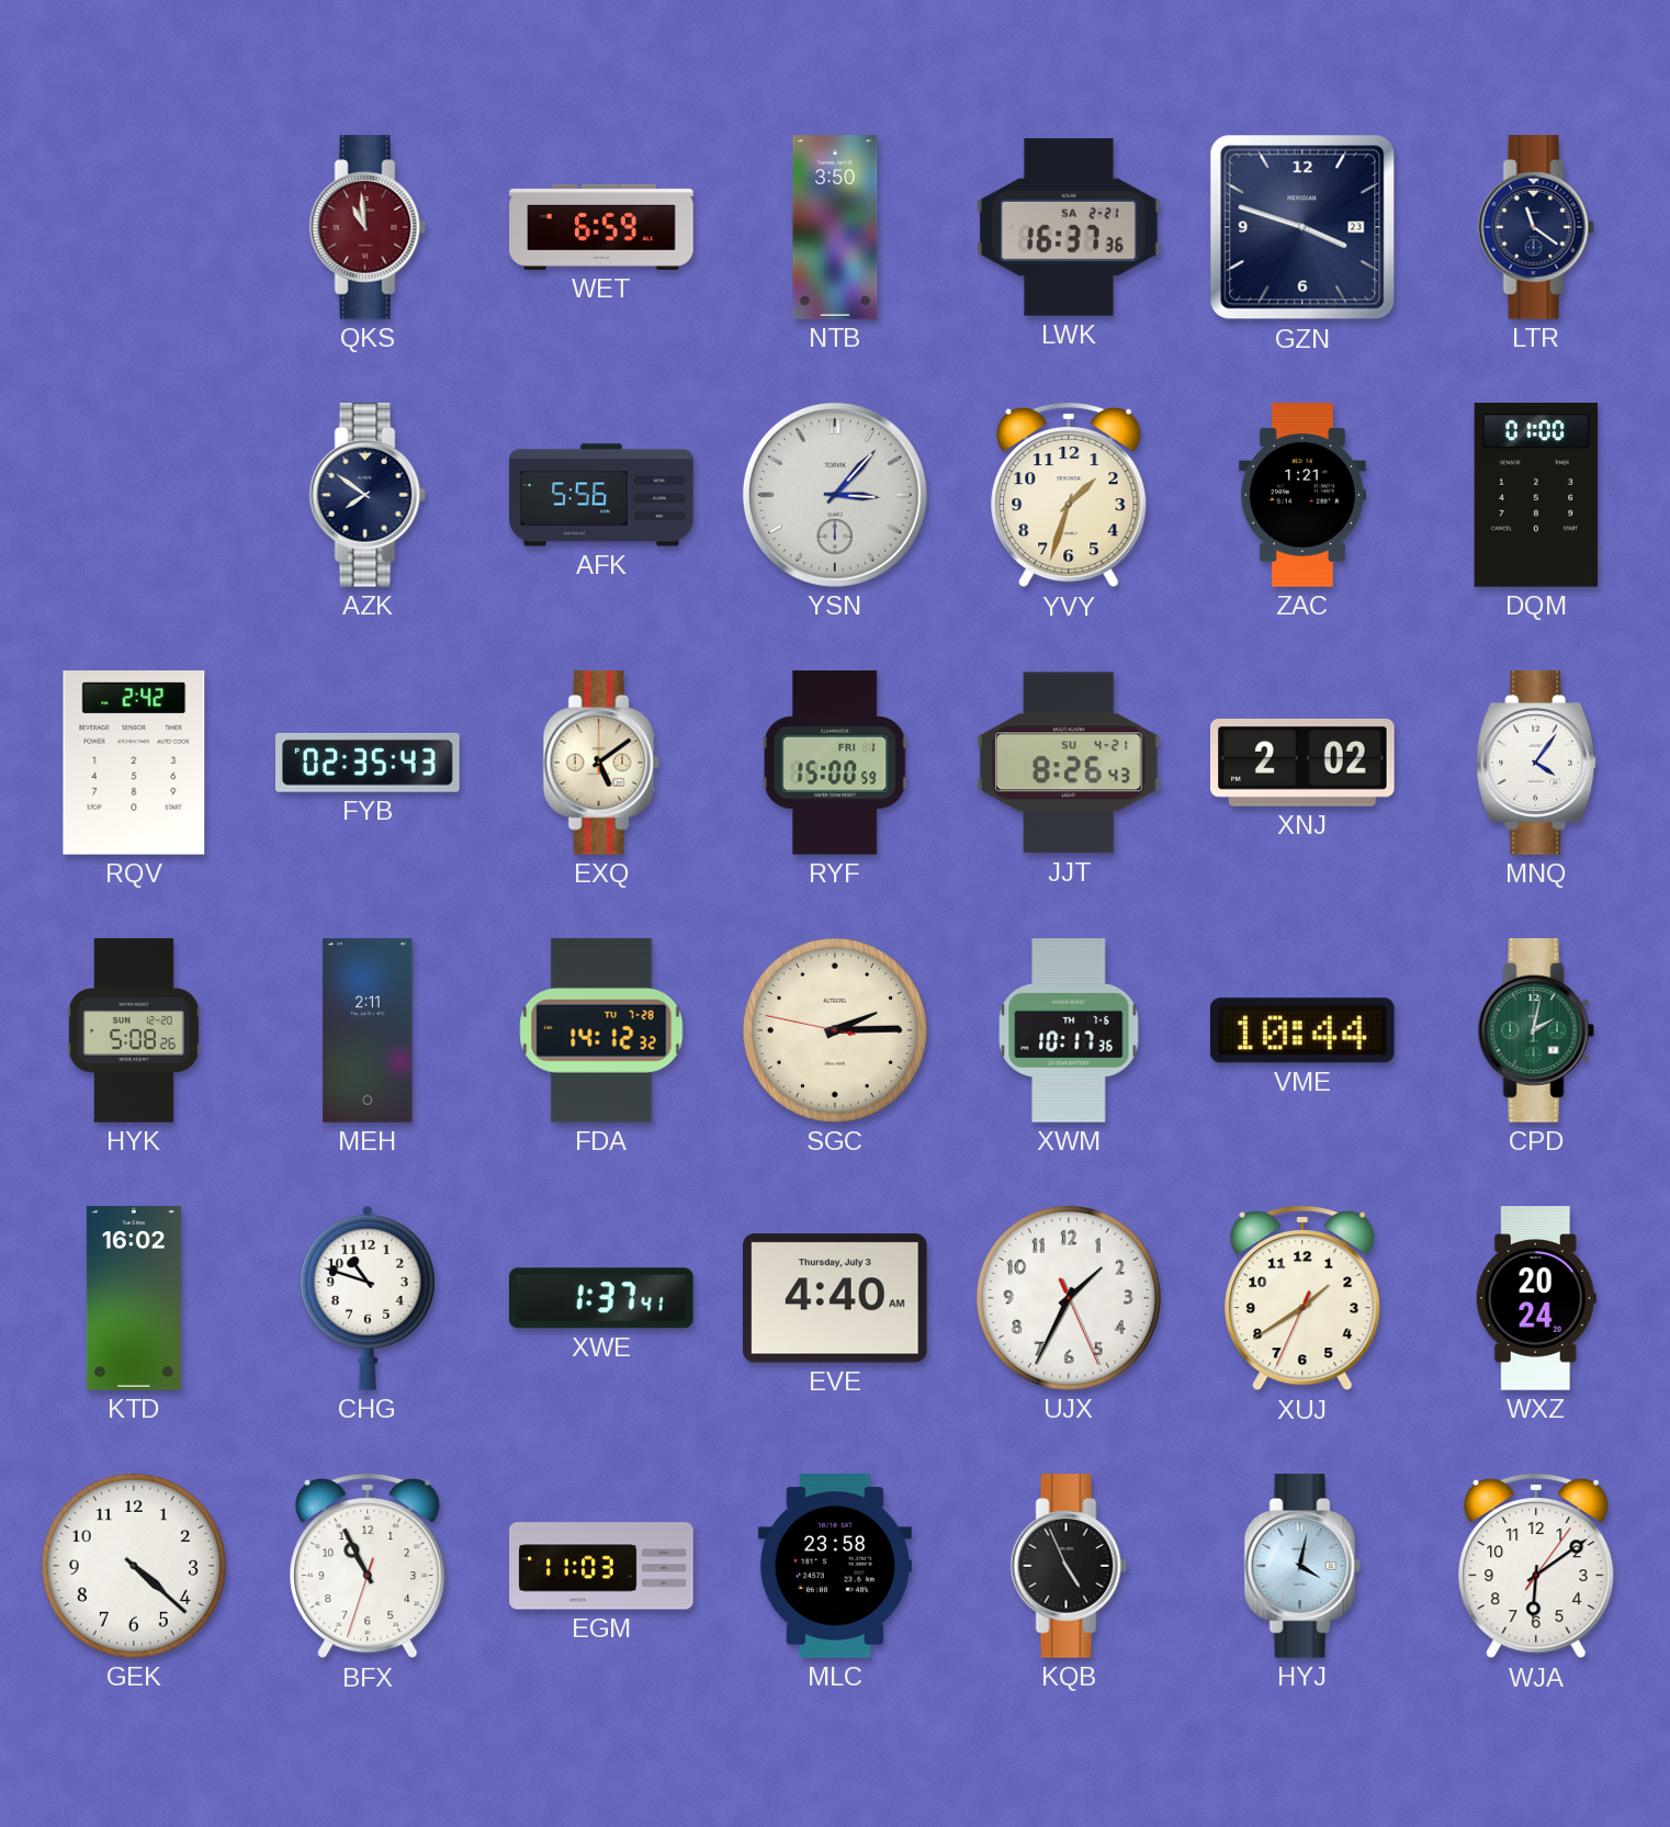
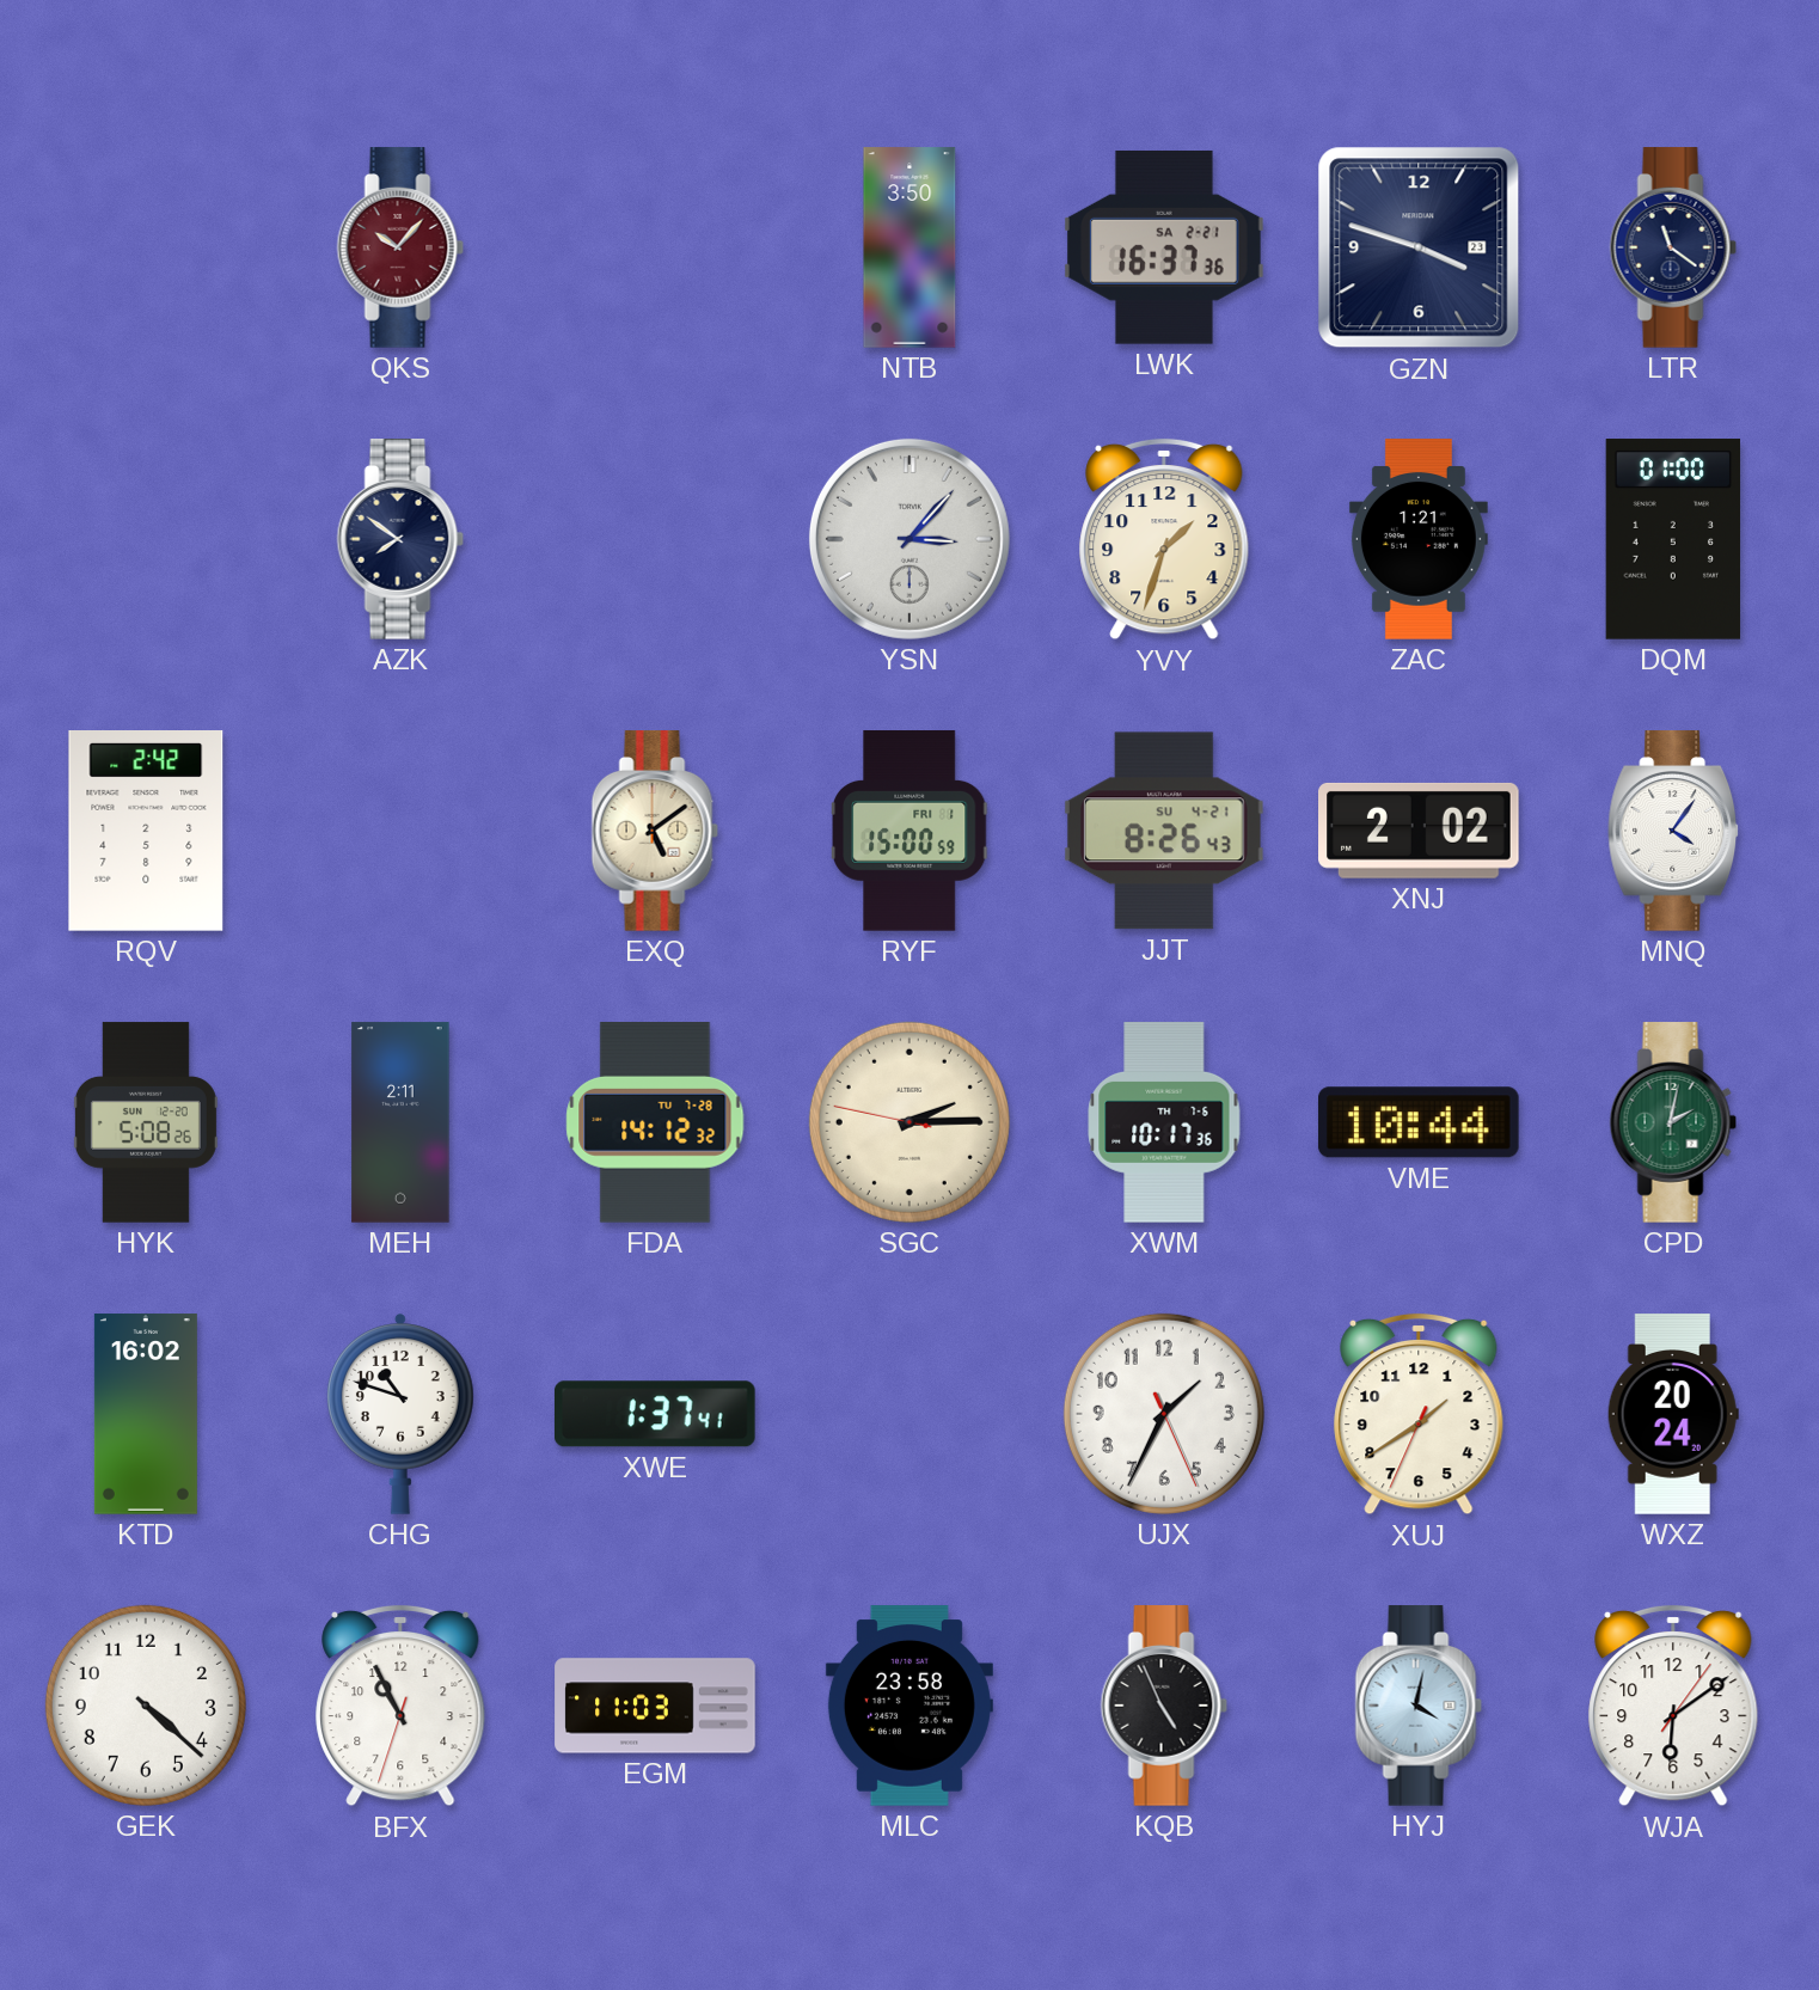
QKS: 10:59 -> 10:07
WET: 6:59 -> none
AFK: 5:56 -> none
FYB: 02:35 -> none
EVE: 4:40 -> none
